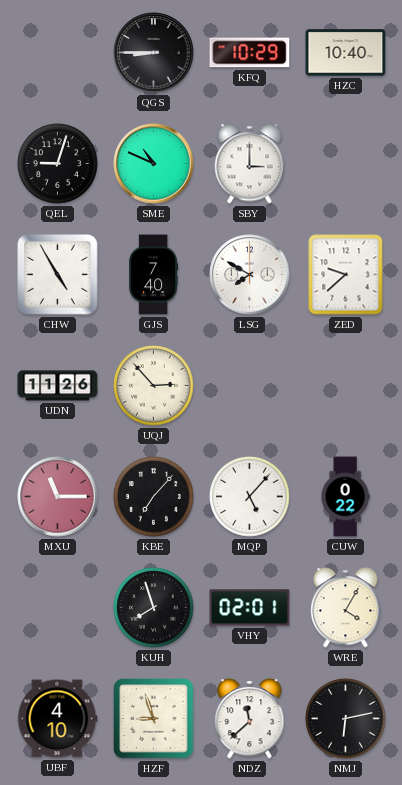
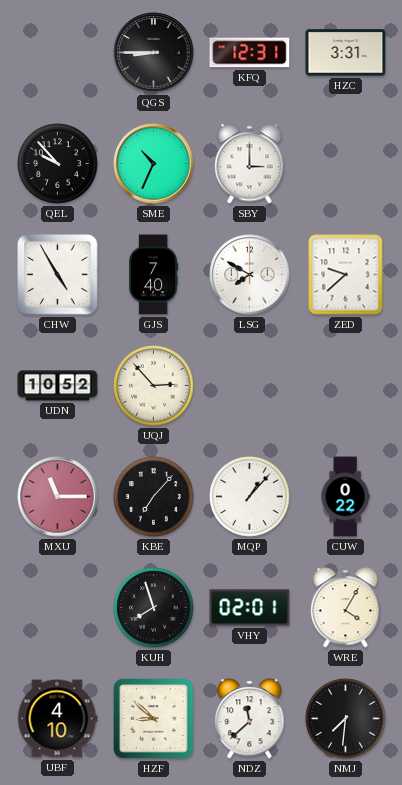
KFQ: 10:29 -> 12:31
HZC: 10:40 -> 3:31
QEL: 9:03 -> 9:53
SME: 10:49 -> 10:34
UDN: 11:26 -> 10:52
MQP: 5:07 -> 1:07
HZF: 8:57 -> 8:52
NMJ: 6:13 -> 7:31
